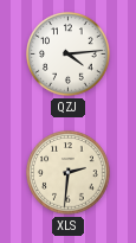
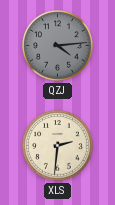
QZJ dial: white -> grey
